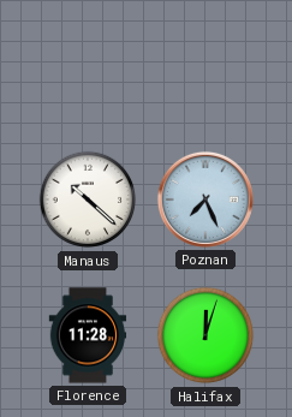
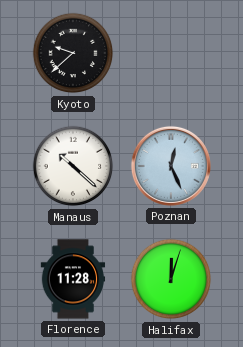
Kyoto: none -> 9:38
Poznan: 7:26 -> 12:26
